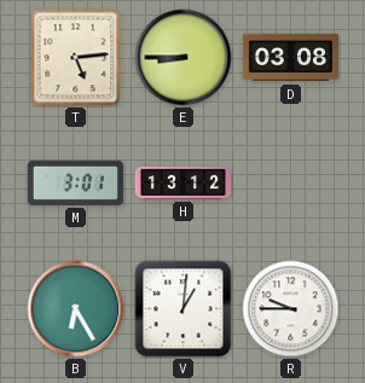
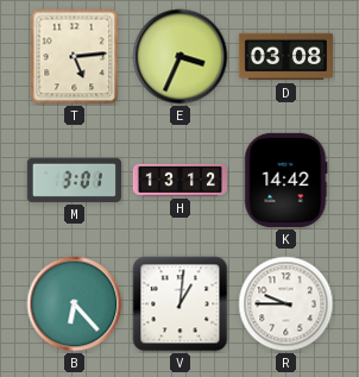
E: 8:45 -> 3:34
K: none -> 14:42
B: 6:25 -> 6:23
